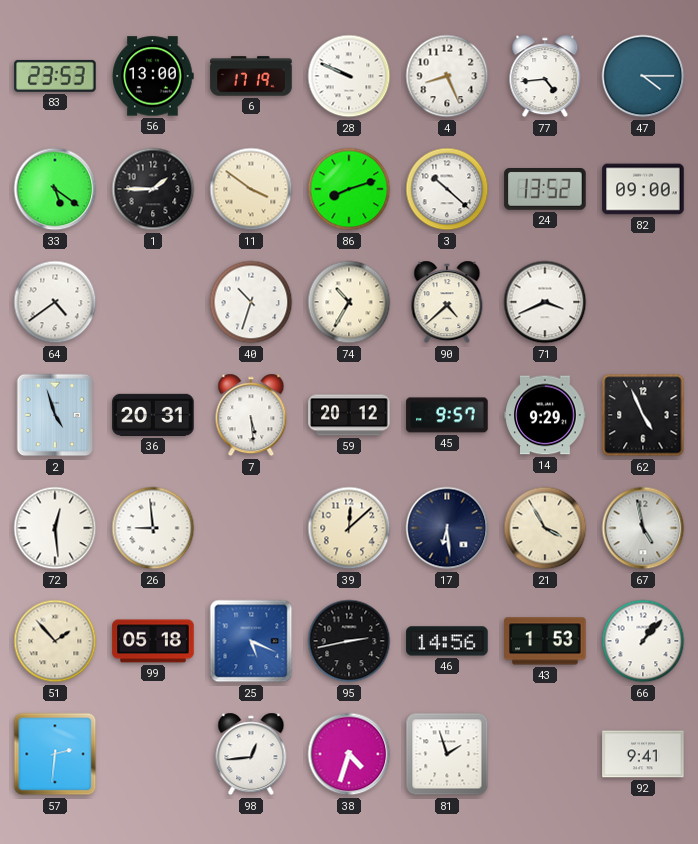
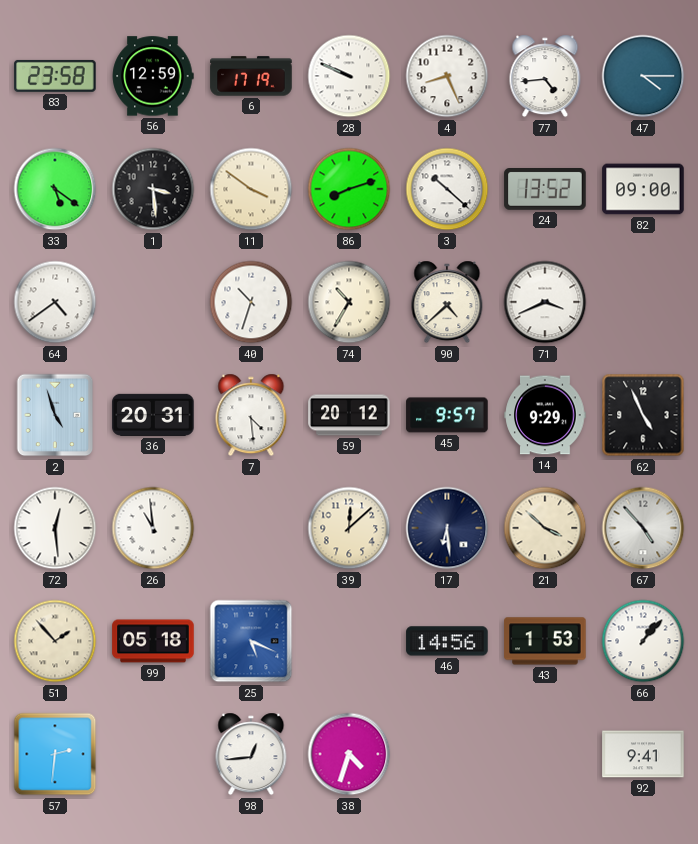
83: 23:53 -> 23:58
56: 13:00 -> 12:59
1: 1:45 -> 3:29
7: 5:29 -> 4:29
26: 8:59 -> 10:59
21: 3:55 -> 3:52
67: 4:58 -> 4:53
95: 2:43 -> none
81: 1:57 -> none
